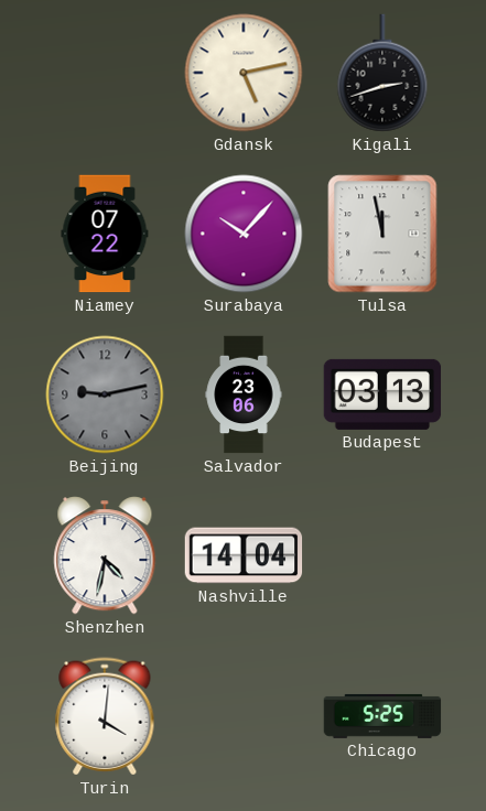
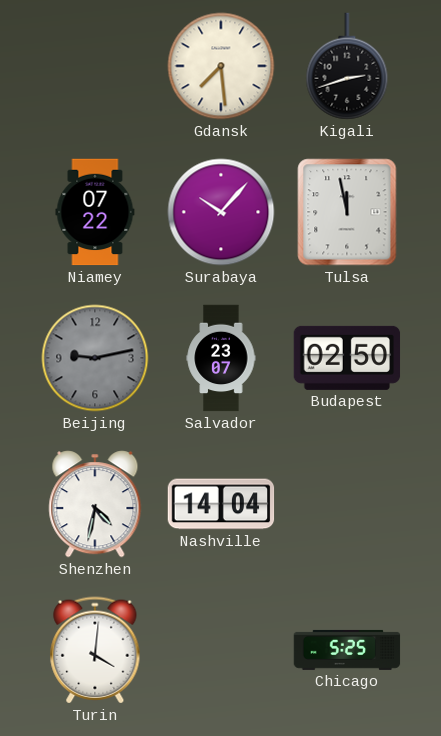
Gdansk: 5:13 -> 7:29
Salvador: 23:06 -> 23:07
Budapest: 03:13 -> 02:50
